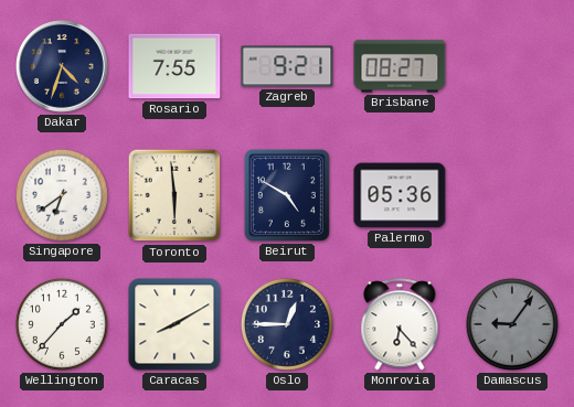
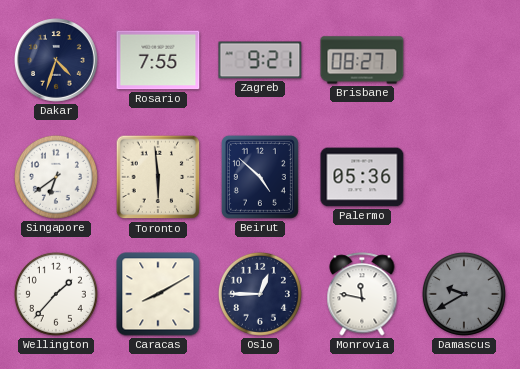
Beirut: 4:50 -> 4:52
Monrovia: 6:23 -> 11:47
Damascus: 9:06 -> 9:40
